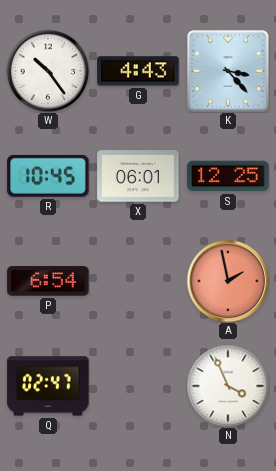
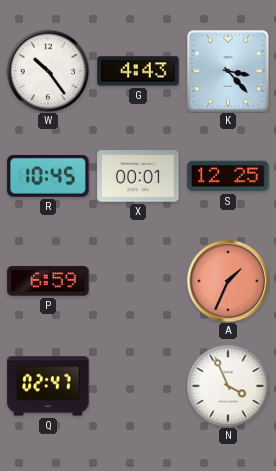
X: 06:01 -> 00:01
P: 6:54 -> 6:59
A: 1:58 -> 1:34
